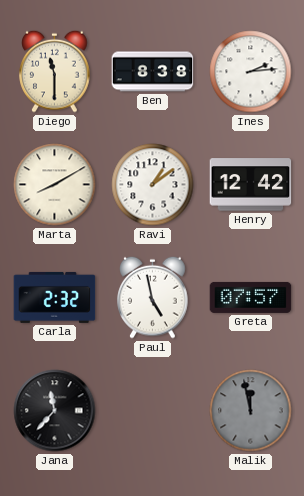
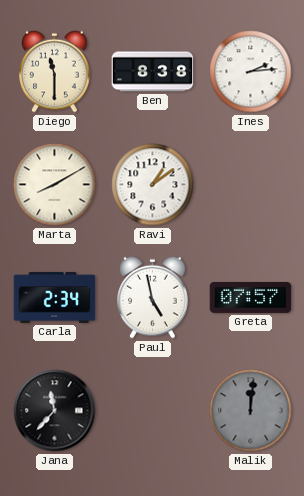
Henry: 12:42 -> none
Carla: 2:32 -> 2:34
Malik: 11:58 -> 12:01
